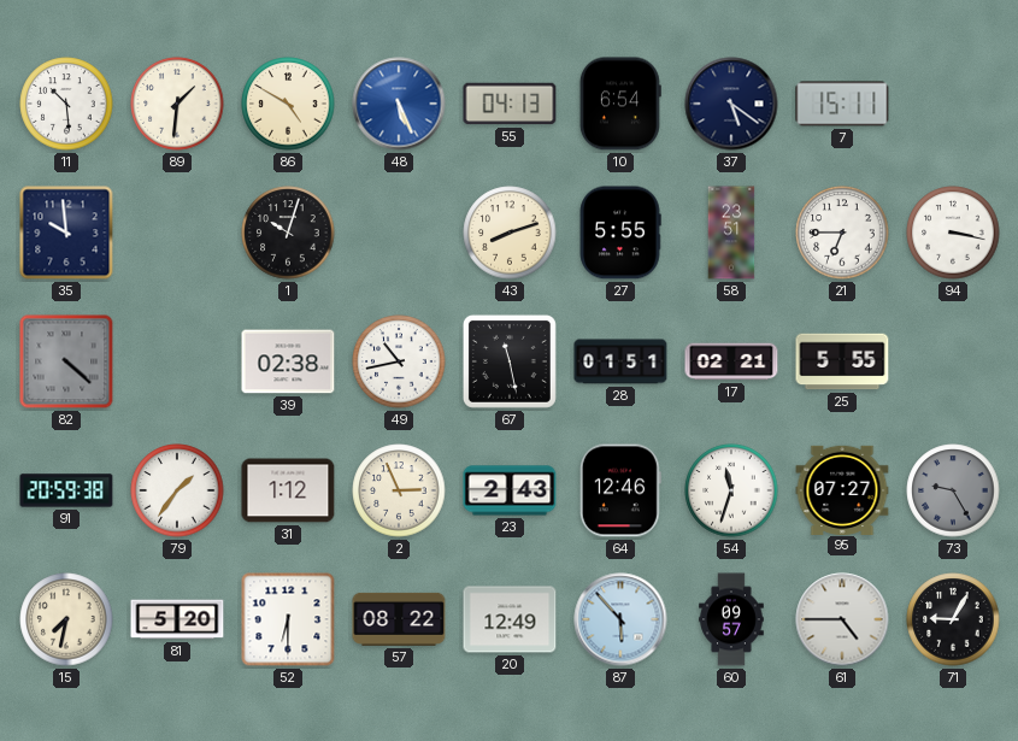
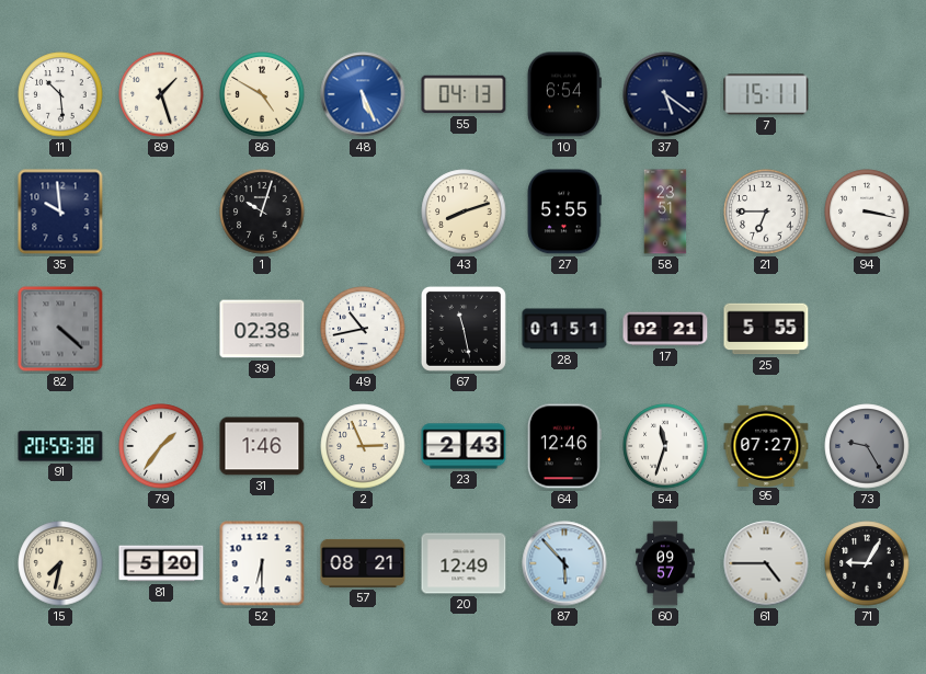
89: 1:31 -> 1:27
31: 1:12 -> 1:46
57: 08:22 -> 08:21
